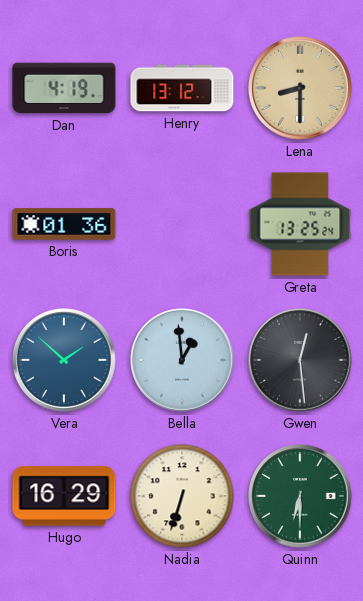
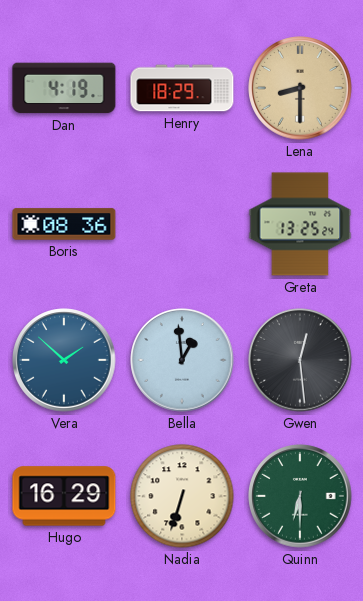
Henry: 13:12 -> 18:29
Boris: 01:36 -> 08:36
